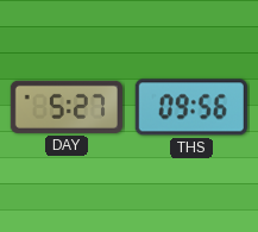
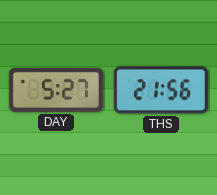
THS: 09:56 -> 21:56
